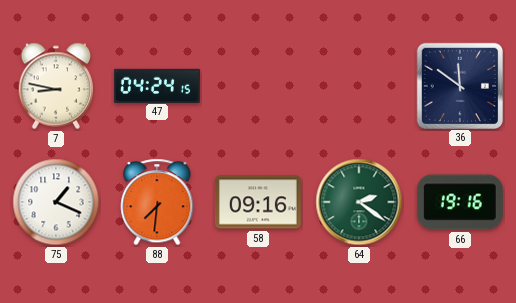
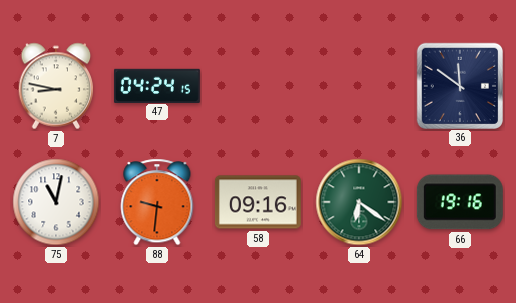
75: 1:19 -> 11:02
88: 7:31 -> 9:31
64: 2:21 -> 6:21
